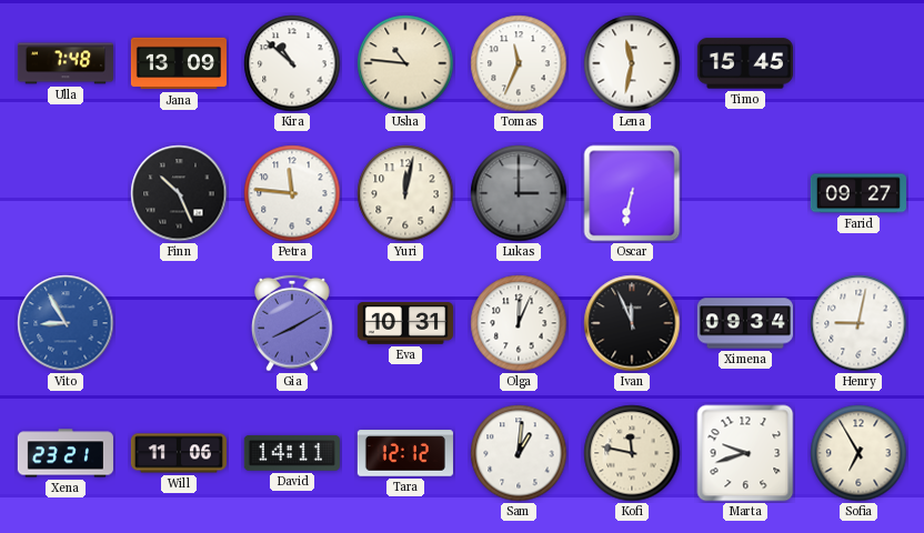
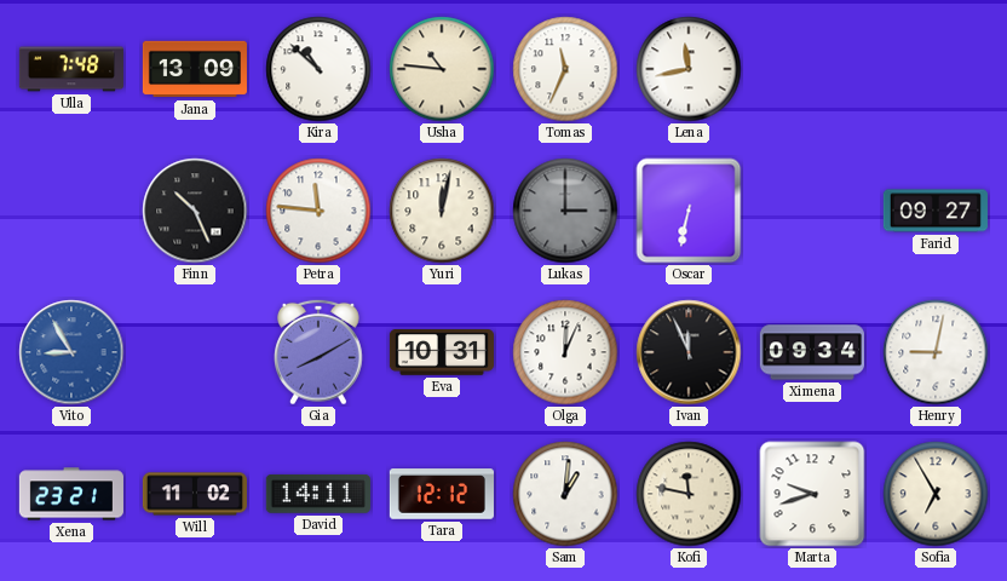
Lena: 11:32 -> 11:43
Timo: 15:45 -> none
Will: 11:06 -> 11:02
